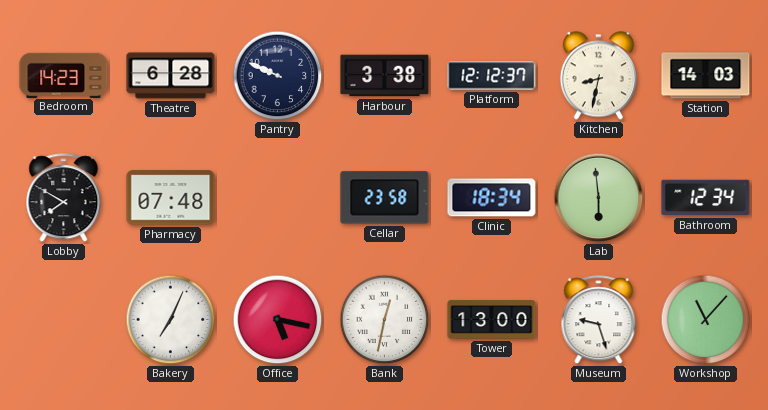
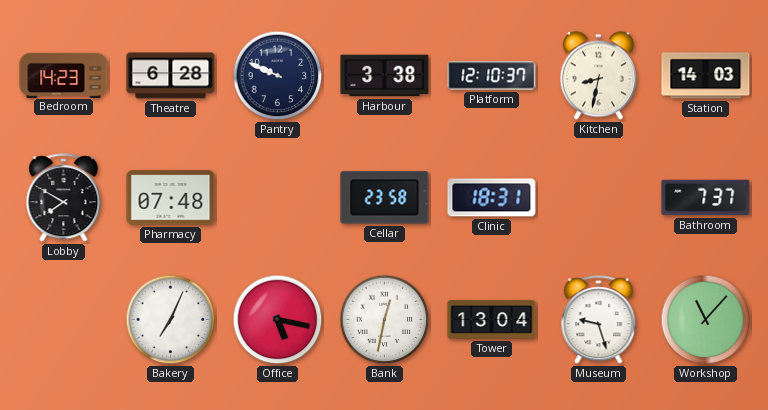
Platform: 12:12 -> 12:10
Clinic: 18:34 -> 18:31
Lab: 5:59 -> none
Bathroom: 12:34 -> 7:37
Tower: 13:00 -> 13:04
